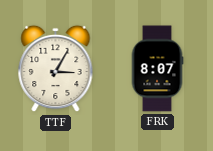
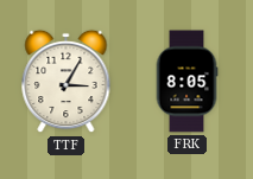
FRK: 8:07 -> 8:05
